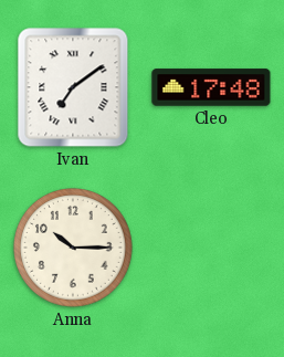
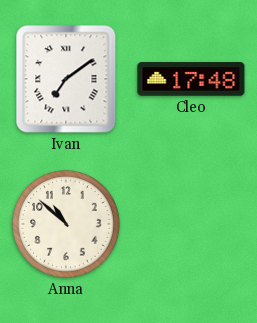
Anna: 10:15 -> 10:52
